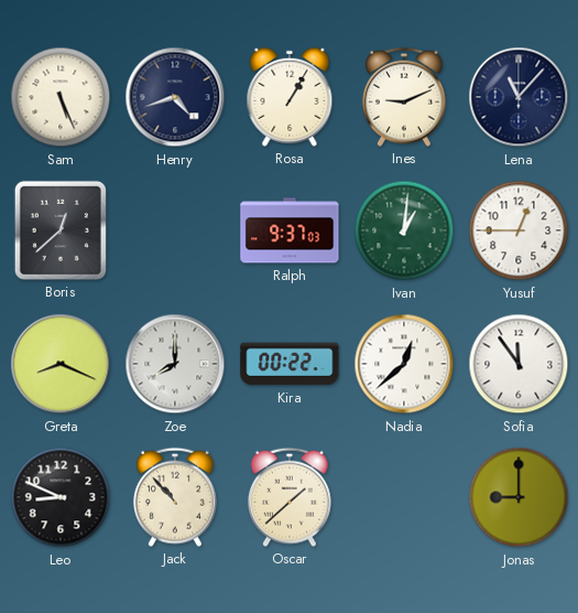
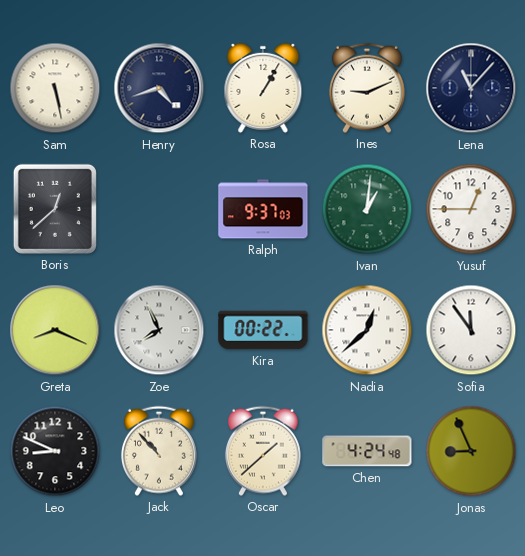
Sam: 5:26 -> 5:28
Zoe: 8:00 -> 7:56
Chen: none -> 4:24
Jonas: 9:00 -> 8:56
